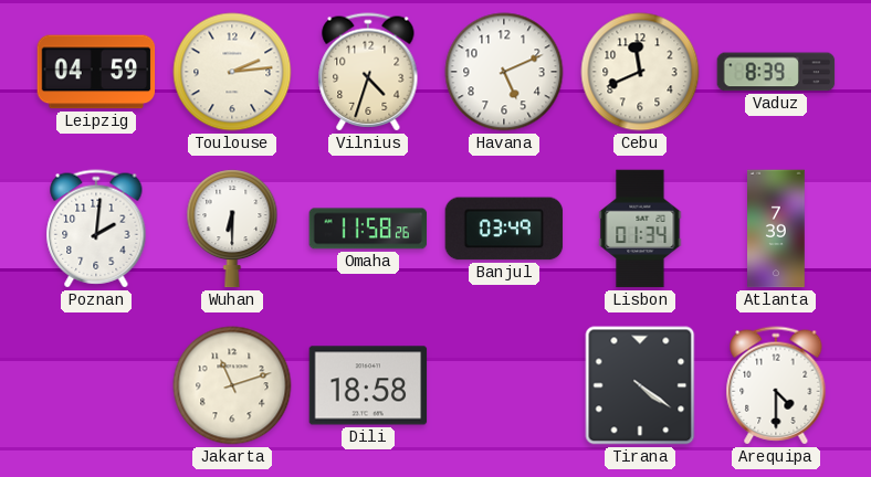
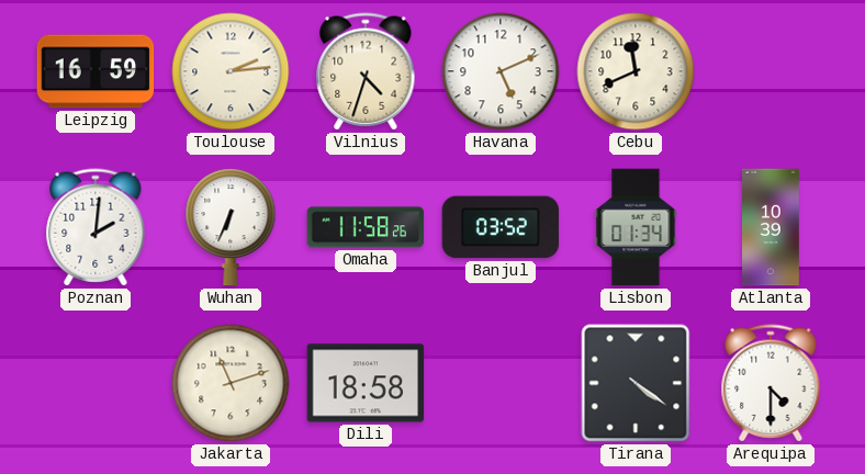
Leipzig: 04:59 -> 16:59
Vaduz: 8:39 -> none
Wuhan: 6:30 -> 6:34
Banjul: 03:49 -> 03:52
Atlanta: 7:39 -> 10:39
